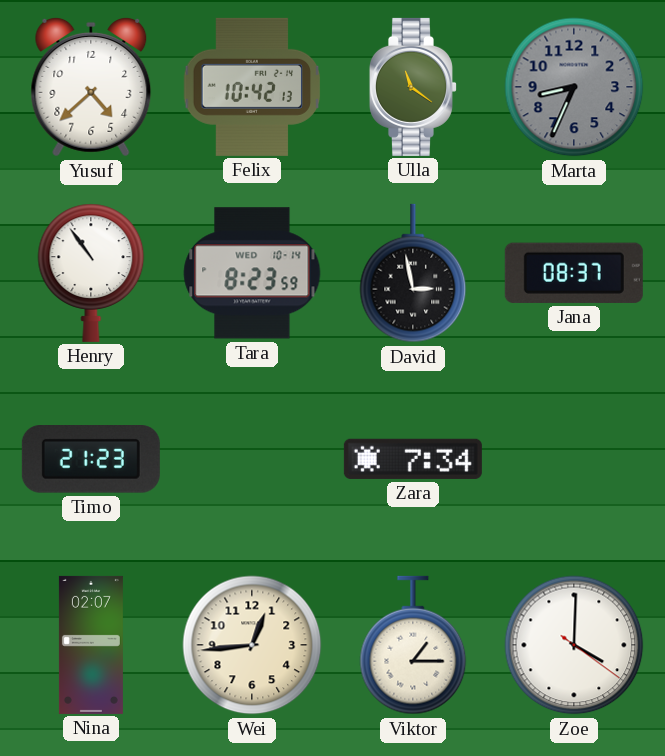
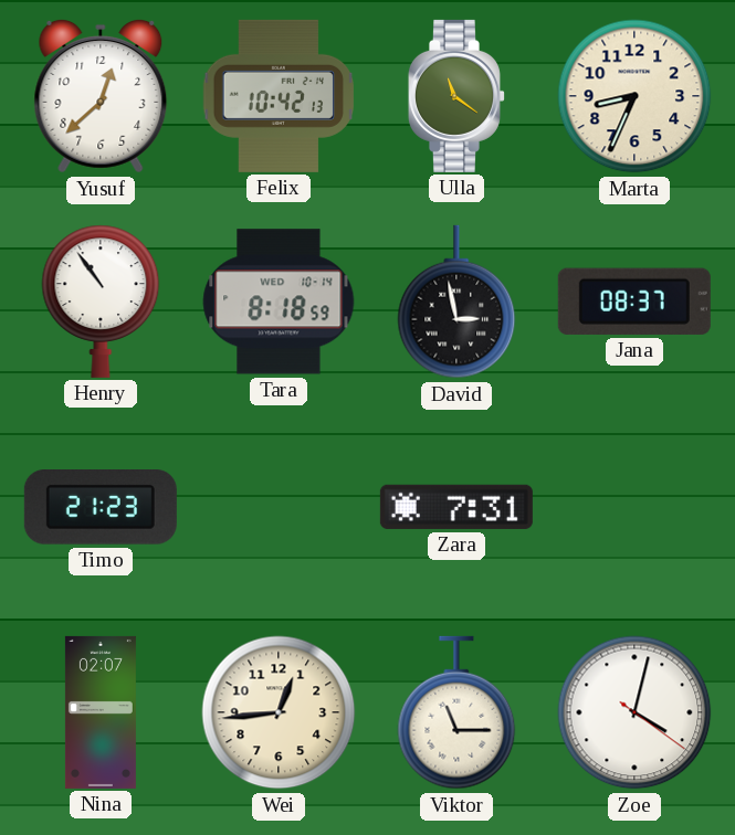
Yusuf: 4:38 -> 12:38
Marta dial: grey -> cream
Tara: 8:23 -> 8:18
Zara: 7:34 -> 7:31
Viktor: 1:15 -> 11:15
Zoe: 4:00 -> 4:02
